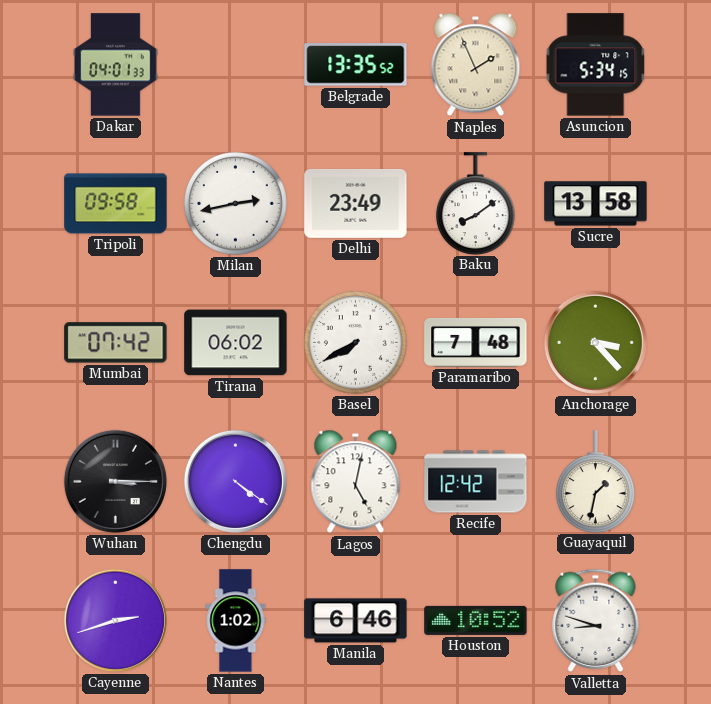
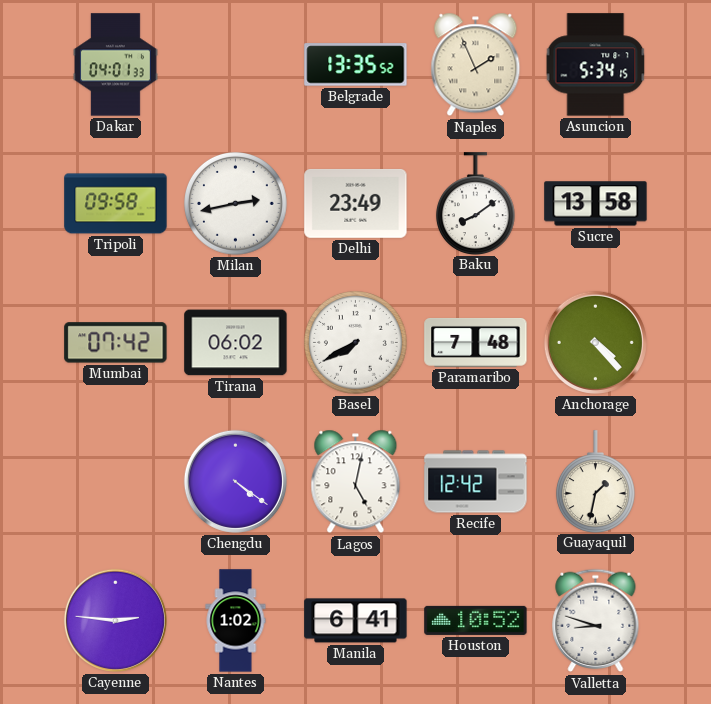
Anchorage: 3:23 -> 4:23
Wuhan: 3:15 -> none
Cayenne: 2:42 -> 2:46
Manila: 6:46 -> 6:41
